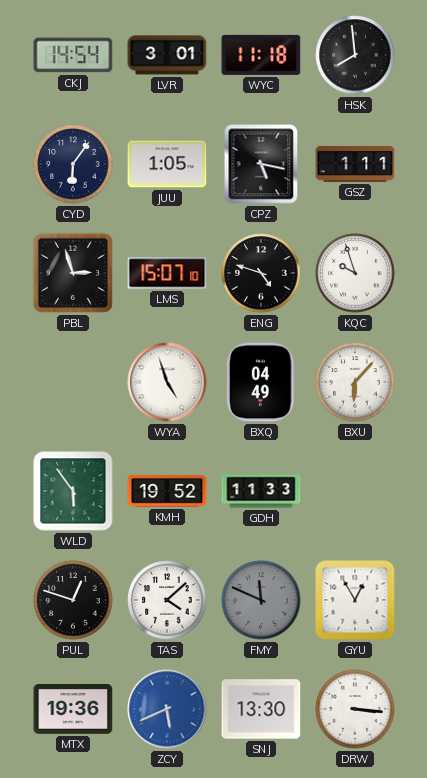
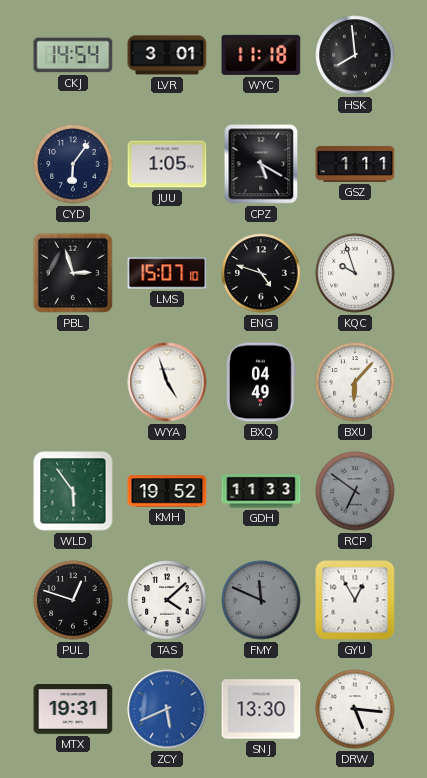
CPZ: 5:17 -> 5:20
RCP: none -> 6:51
MTX: 19:36 -> 19:31
DRW: 3:16 -> 5:16
